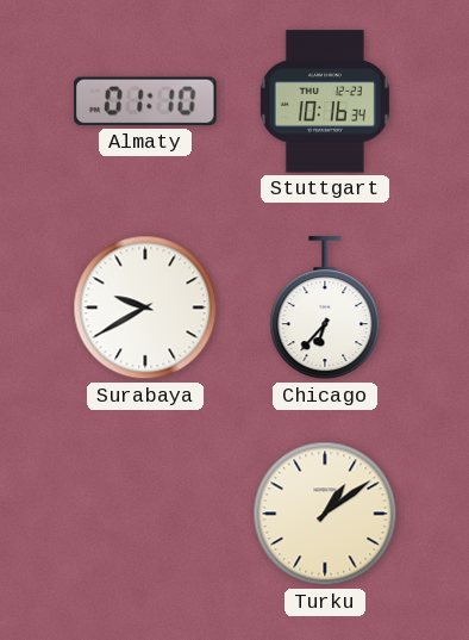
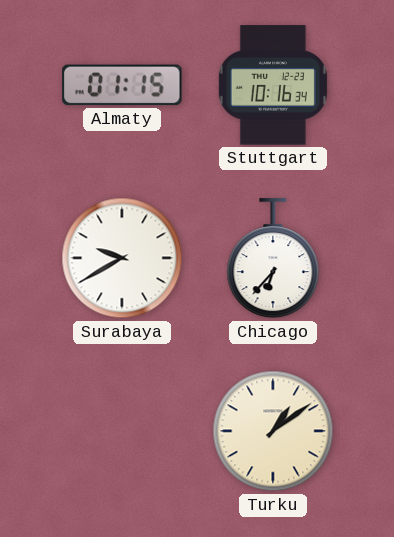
Almaty: 01:10 -> 01:15
